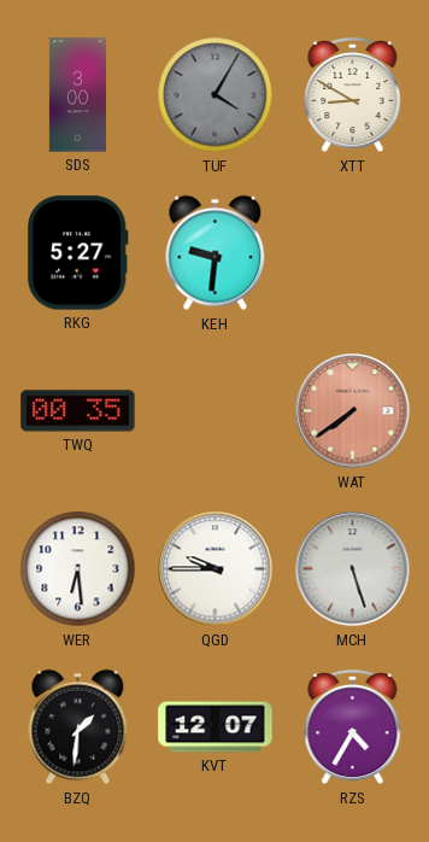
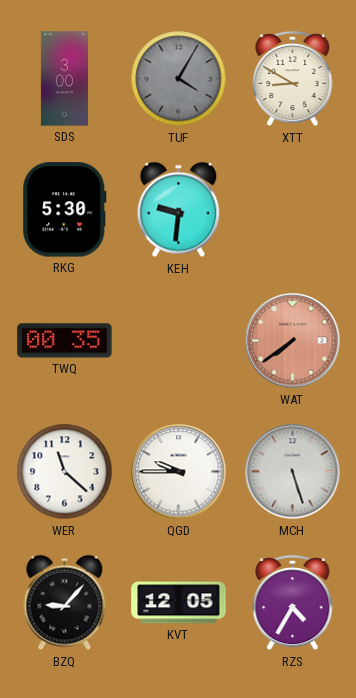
RKG: 5:27 -> 5:30
WER: 6:29 -> 11:22
BZQ: 1:31 -> 9:07
KVT: 12:07 -> 12:05
